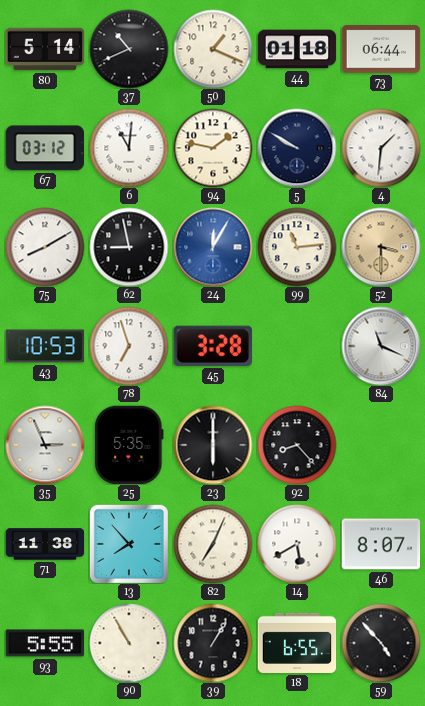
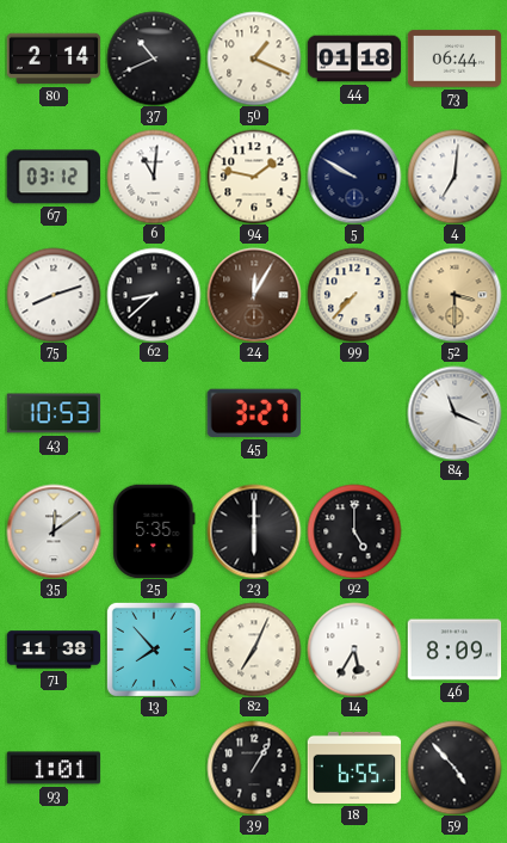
80: 5:14 -> 2:14
4: 1:31 -> 7:01
75: 8:10 -> 8:12
62: 8:58 -> 8:38
24 dial: blue -> brown
99: 11:14 -> 7:37
78: 6:57 -> none
45: 3:28 -> 3:27
35: 2:56 -> 12:09
92: 8:23 -> 5:00
14: 5:40 -> 5:35
46: 8:07 -> 8:09
93: 5:55 -> 1:01
90: 10:55 -> none
